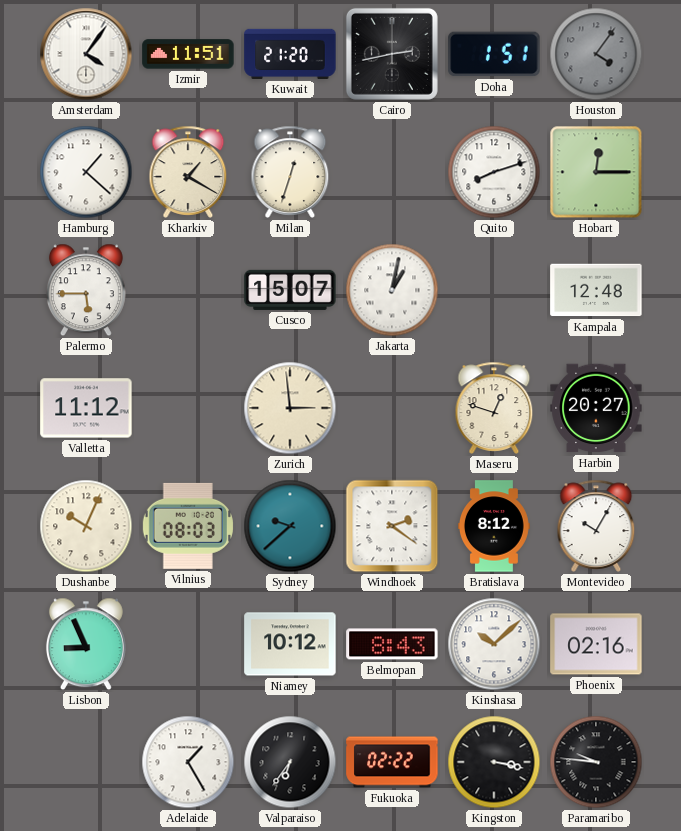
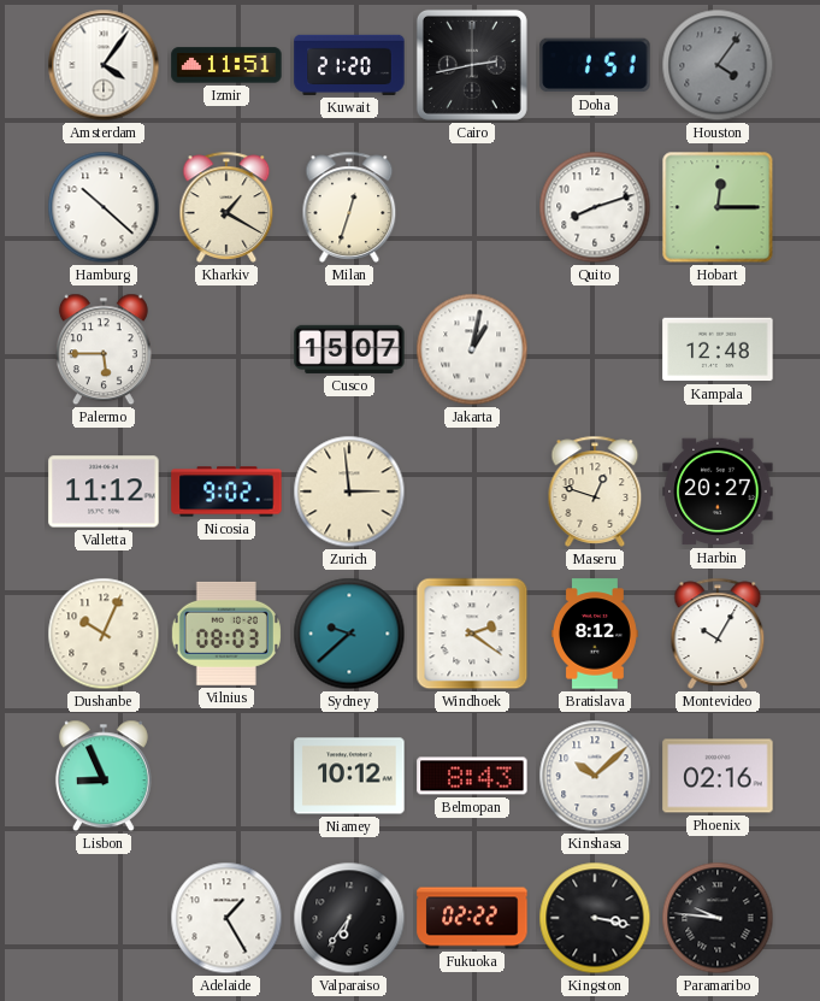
Hamburg: 1:22 -> 10:22
Nicosia: none -> 9:02
